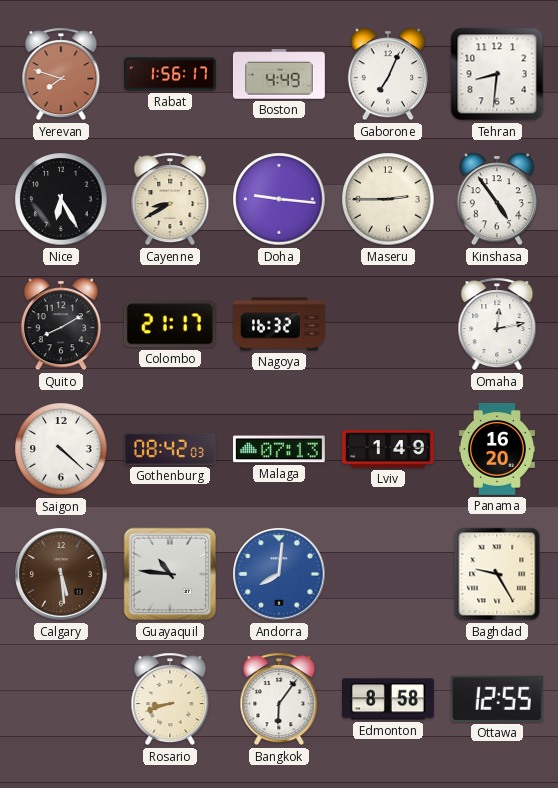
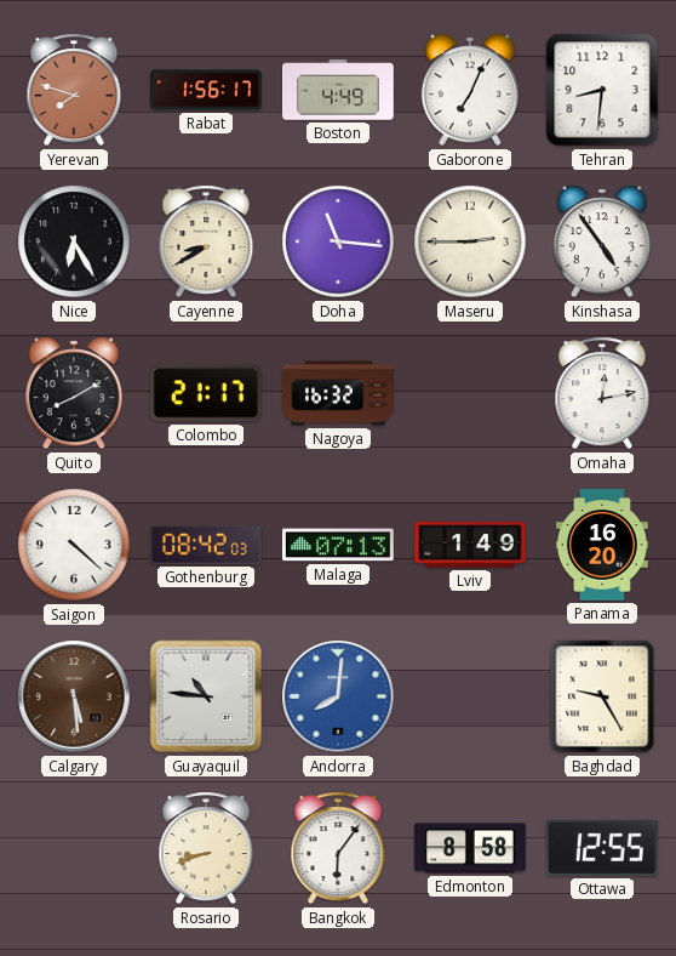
Doha: 9:16 -> 11:16
